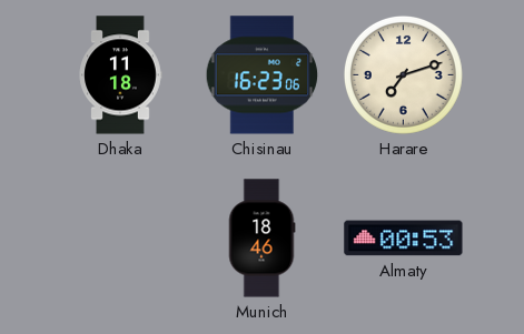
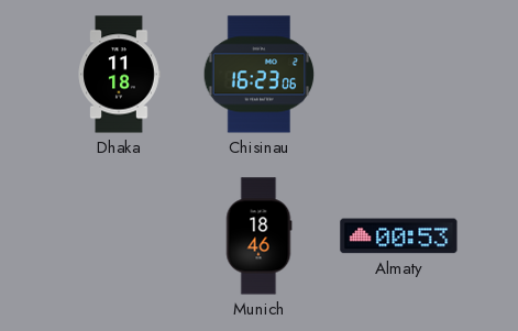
Harare: 7:12 -> none
